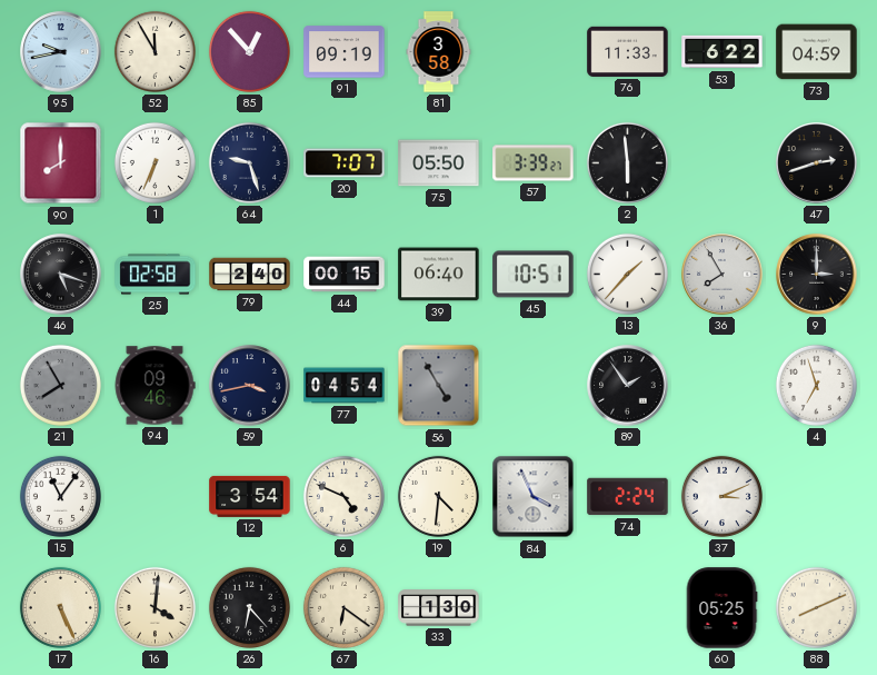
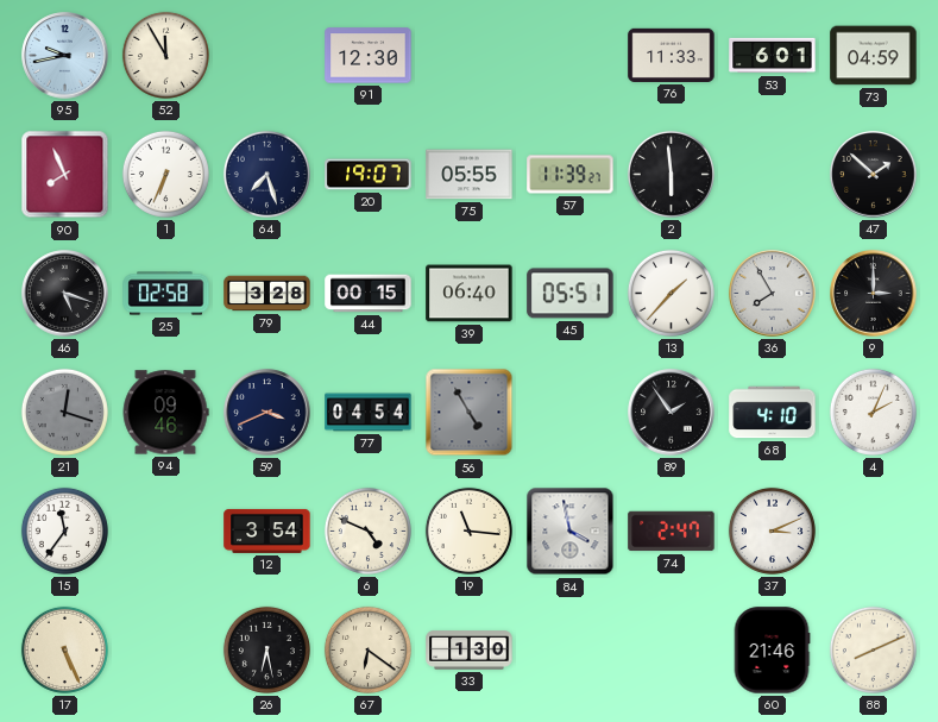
85: 12:53 -> none
91: 09:19 -> 12:30
81: 3:58 -> none
53: 6:22 -> 6:01
90: 8:00 -> 7:56
64: 9:27 -> 7:27
20: 7:07 -> 19:07
75: 05:50 -> 05:55
57: 3:39 -> 11:39
47: 2:42 -> 1:52
79: 2:40 -> 3:28
45: 10:51 -> 05:51
21: 7:55 -> 12:18
59: 3:43 -> 3:41
68: none -> 4:10
4: 6:57 -> 2:04
15: 11:06 -> 11:36
19: 4:31 -> 11:16
84: 3:56 -> 3:58
74: 2:24 -> 2:47
16: 4:01 -> none
26: 6:23 -> 6:28
60: 05:25 -> 21:46
